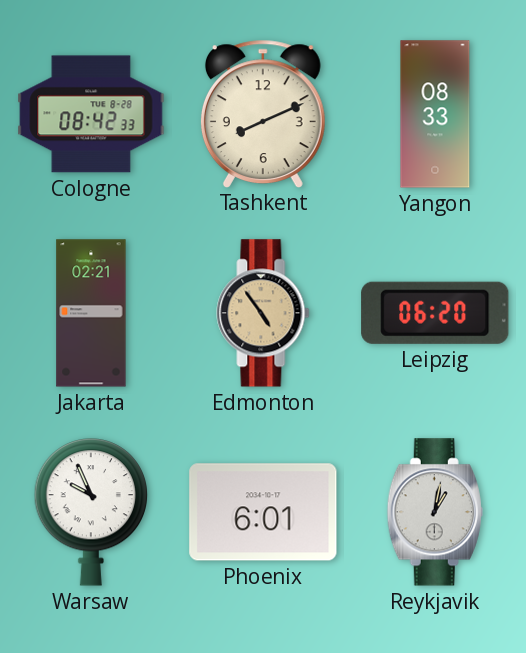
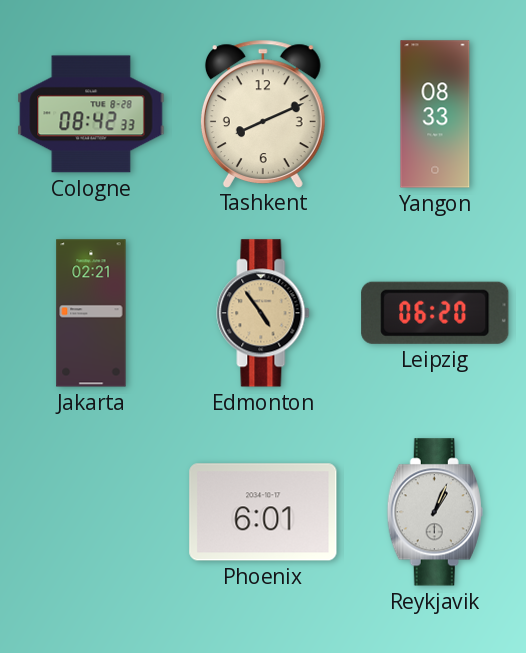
Warsaw: 9:56 -> none
Reykjavik: 1:02 -> 1:04
